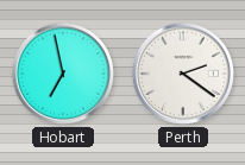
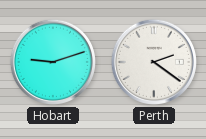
Hobart: 6:58 -> 9:12
